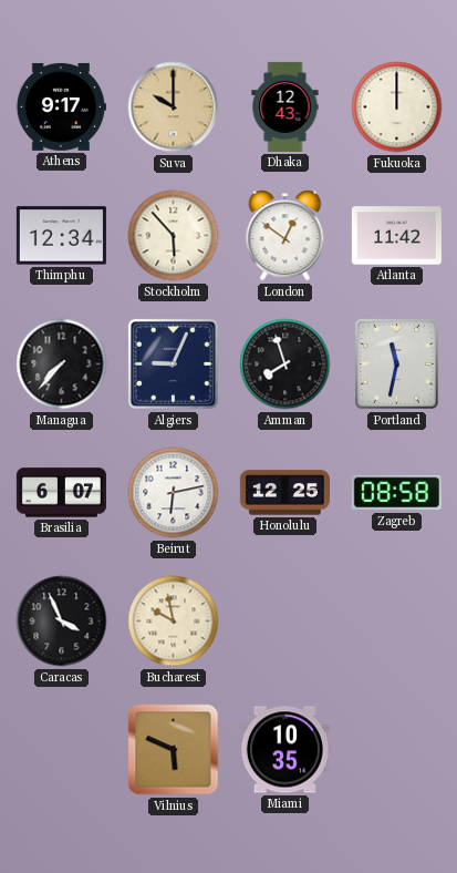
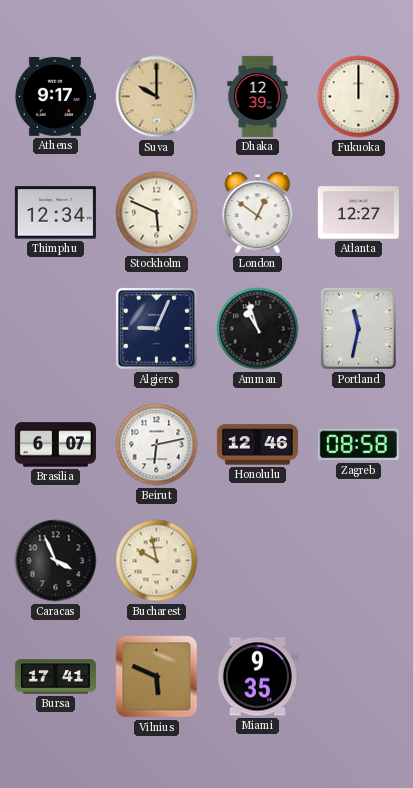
Dhaka: 12:43 -> 12:39
Stockholm: 5:53 -> 5:49
Atlanta: 11:42 -> 12:27
Managua: 7:37 -> none
Amman: 7:57 -> 10:57
Honolulu: 12:25 -> 12:46
Bursa: none -> 17:41
Miami: 10:35 -> 9:35
